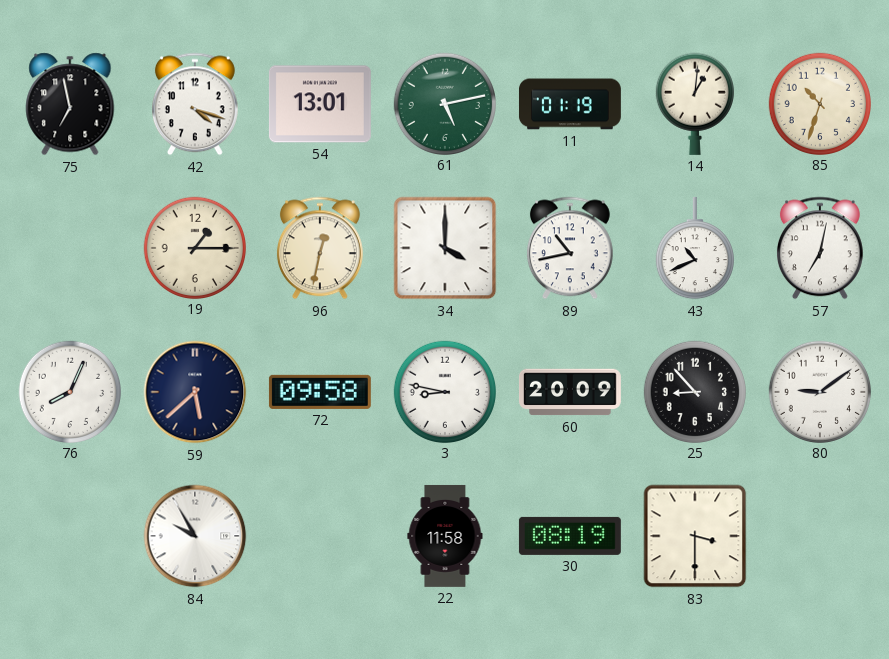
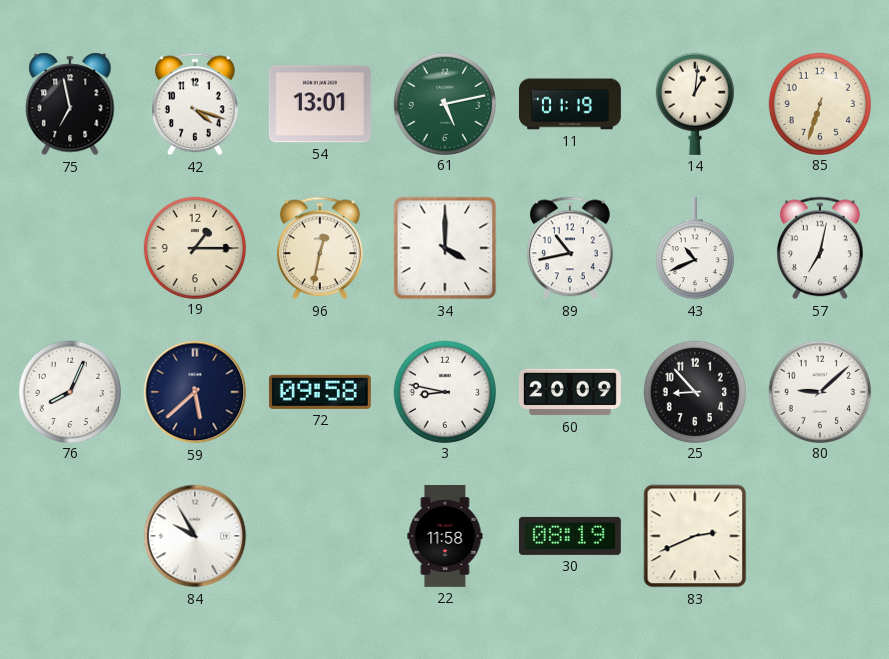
85: 10:33 -> 6:33
80: 9:09 -> 9:08
83: 3:30 -> 2:41
